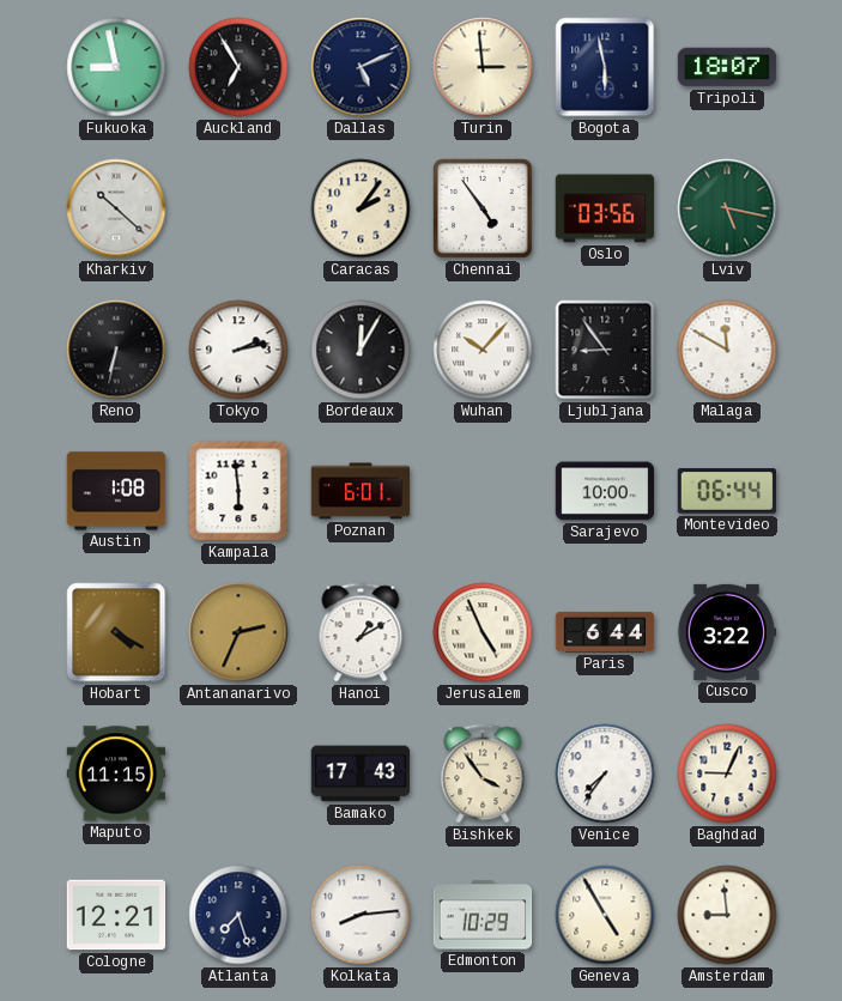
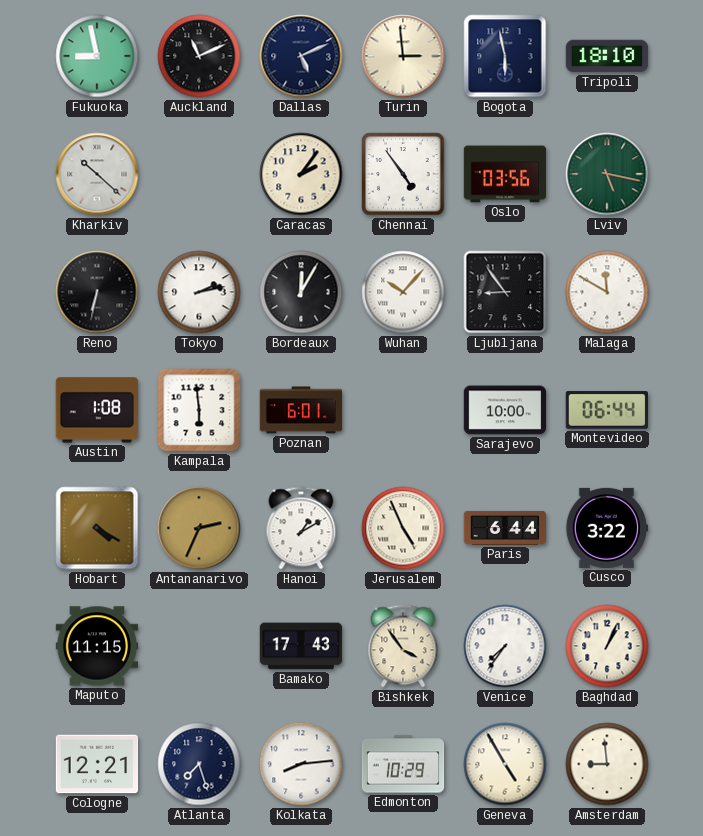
Auckland: 6:55 -> 11:11
Tripoli: 18:07 -> 18:10
Baghdad: 9:04 -> 1:04
